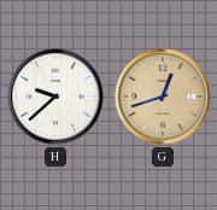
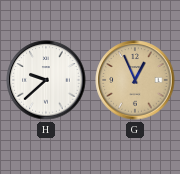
G: 12:42 -> 12:56
